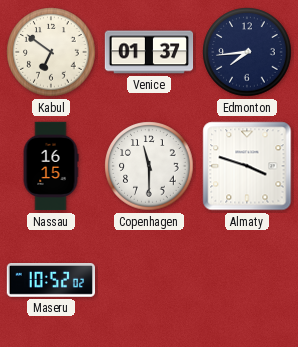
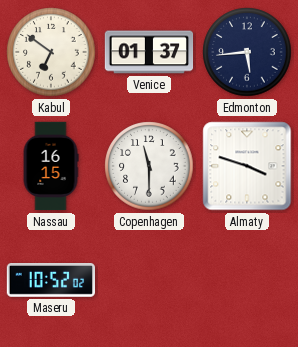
Edmonton: 7:44 -> 5:44
